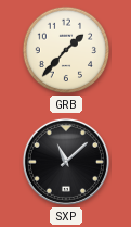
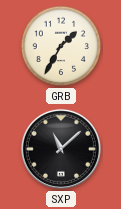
GRB: 1:37 -> 1:35
